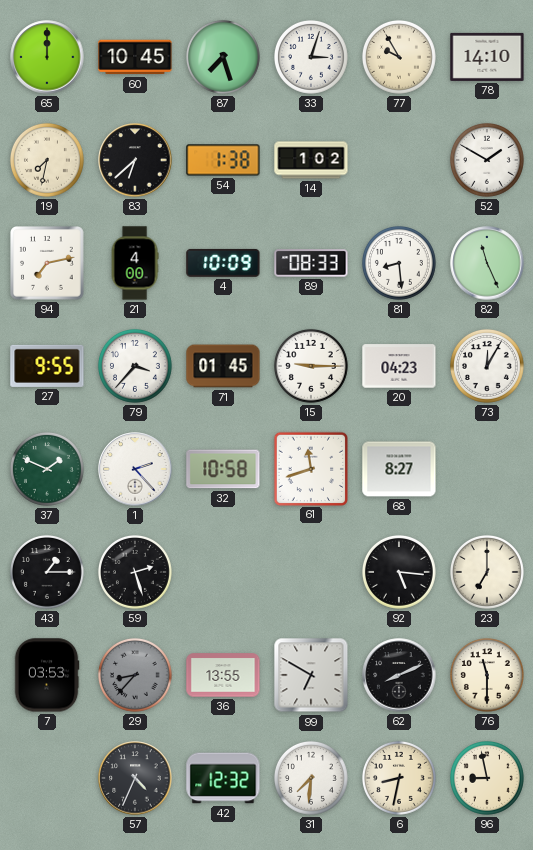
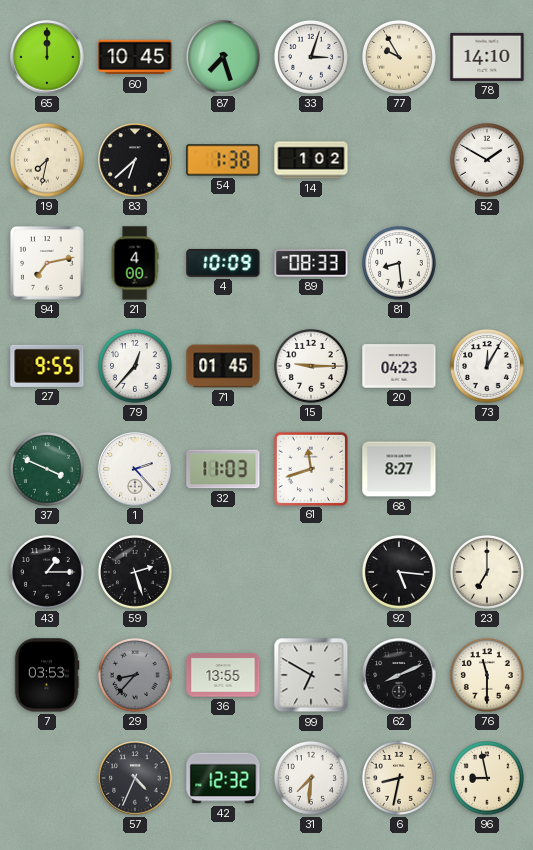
82: 11:26 -> none
79: 3:37 -> 12:37
37: 1:49 -> 3:49
32: 10:58 -> 11:03
